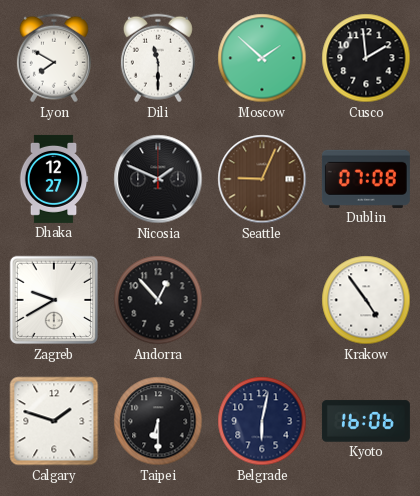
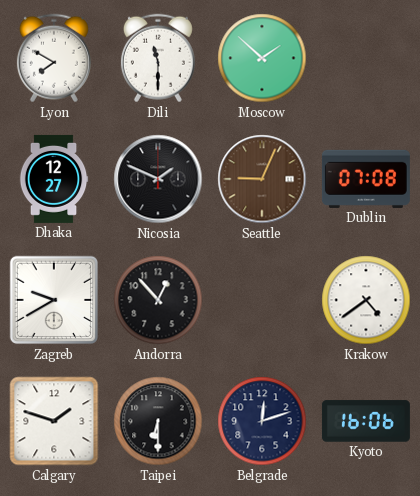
Cusco: 1:59 -> none
Krakow: 4:54 -> 4:39
Belgrade: 6:02 -> 12:12
